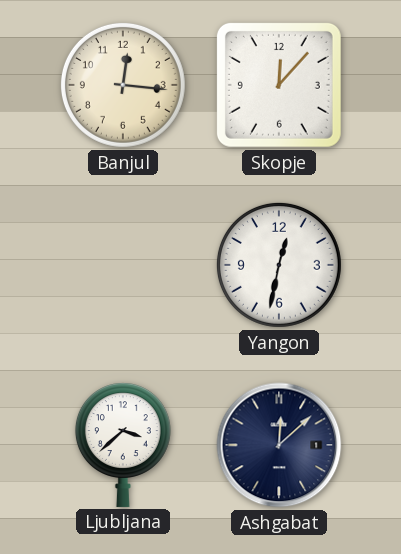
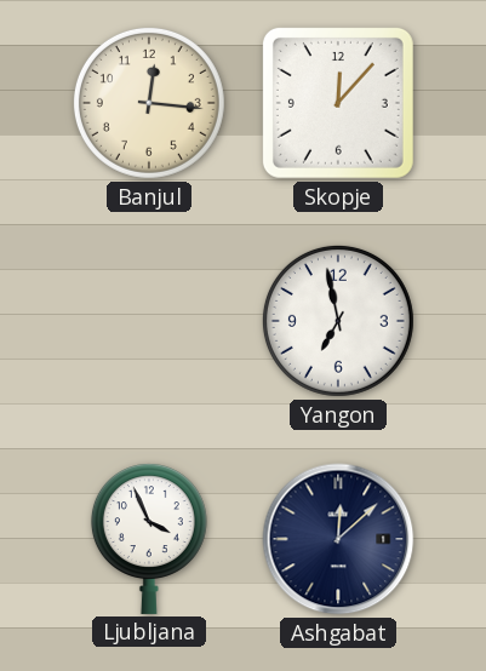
Yangon: 12:32 -> 6:58
Ljubljana: 3:38 -> 3:56
